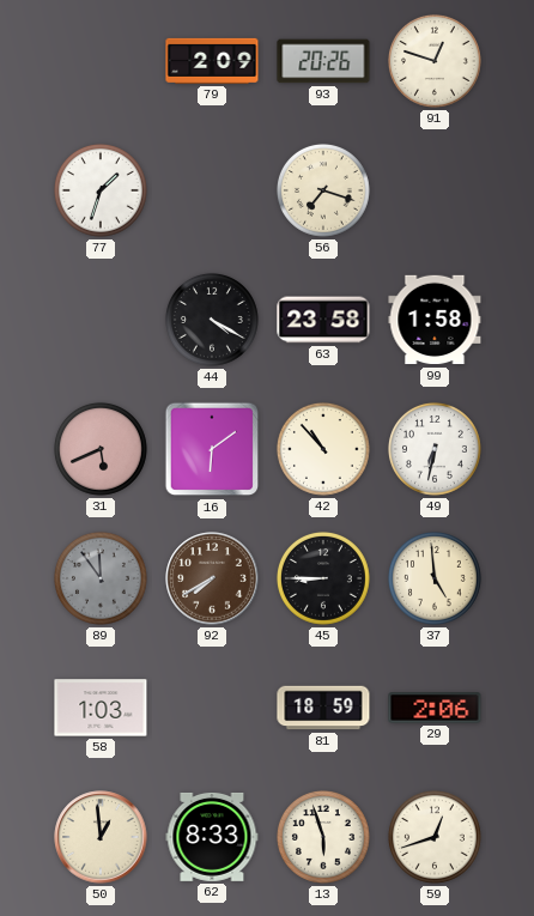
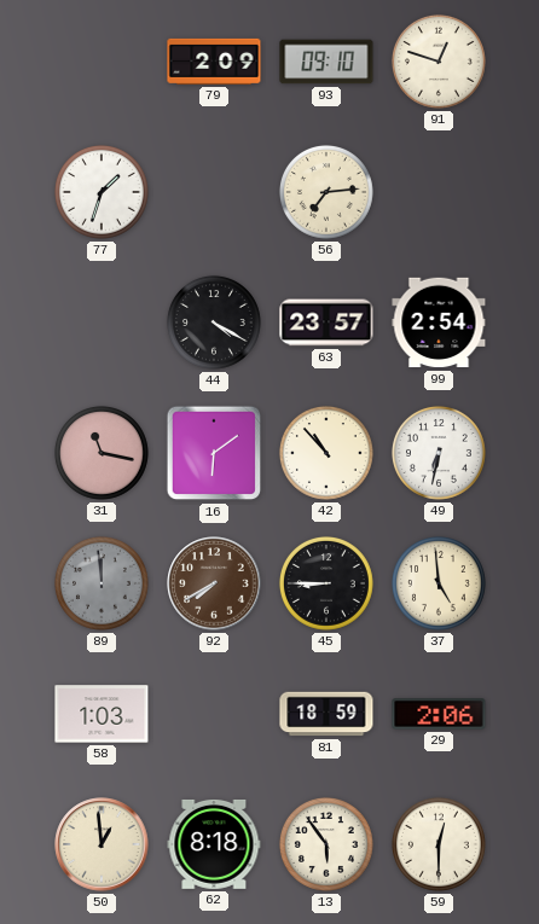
93: 20:26 -> 09:10
56: 7:18 -> 7:14
63: 23:58 -> 23:57
99: 1:58 -> 2:54
31: 5:41 -> 11:17
89: 11:54 -> 11:59
62: 8:33 -> 8:18
13: 5:57 -> 5:54
59: 12:42 -> 12:30
